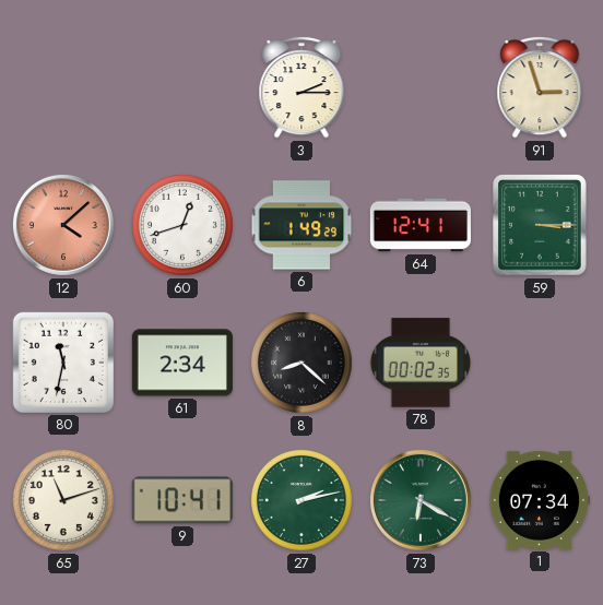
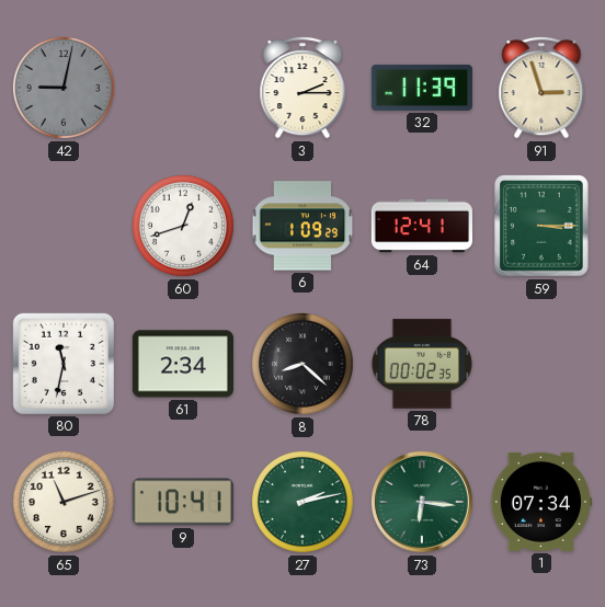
42: none -> 9:02
32: none -> 11:39
12: 4:08 -> none
6: 1:49 -> 1:09
73: 6:20 -> 6:16
